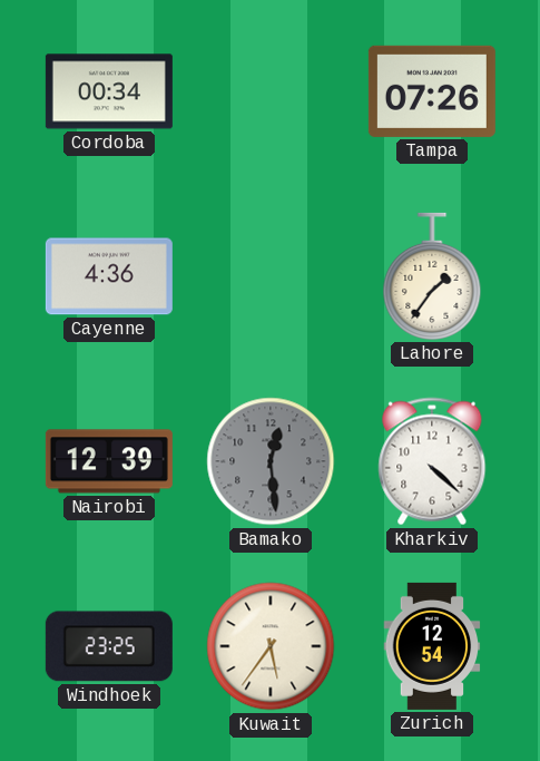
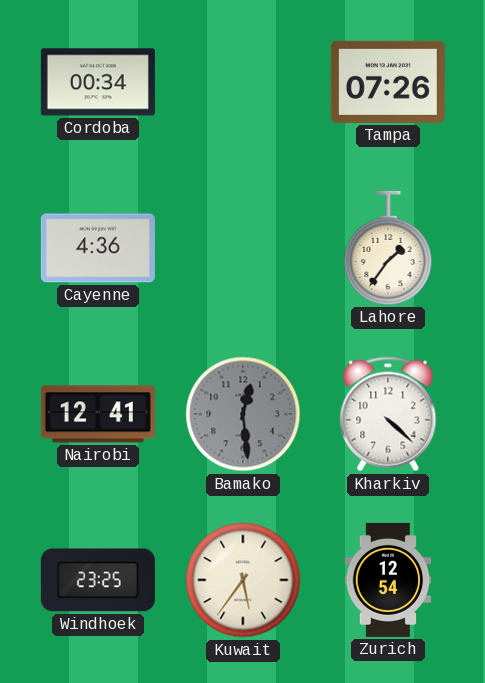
Nairobi: 12:39 -> 12:41
